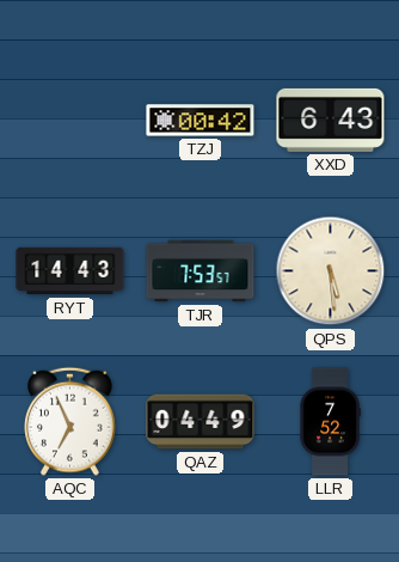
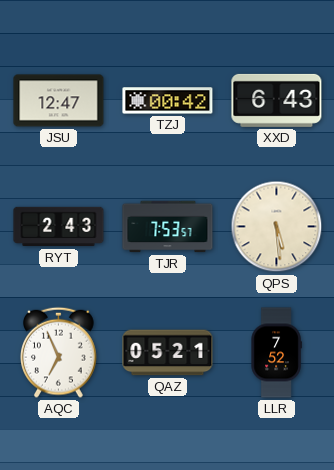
JSU: none -> 12:47
RYT: 14:43 -> 2:43
QAZ: 04:49 -> 05:21
